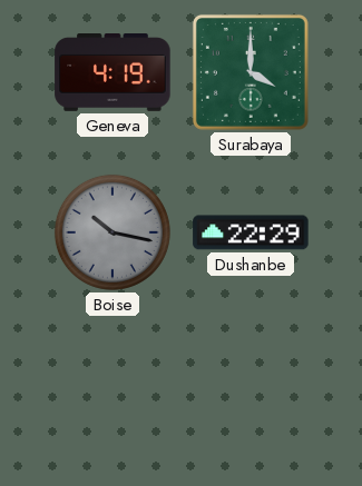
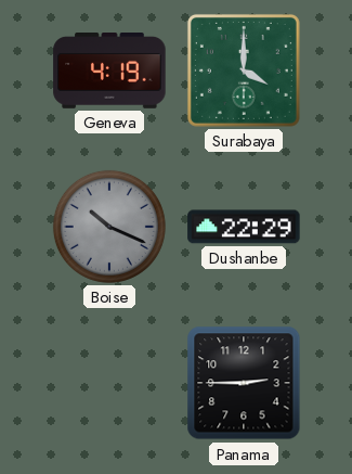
Boise: 10:17 -> 10:19
Panama: none -> 2:45
